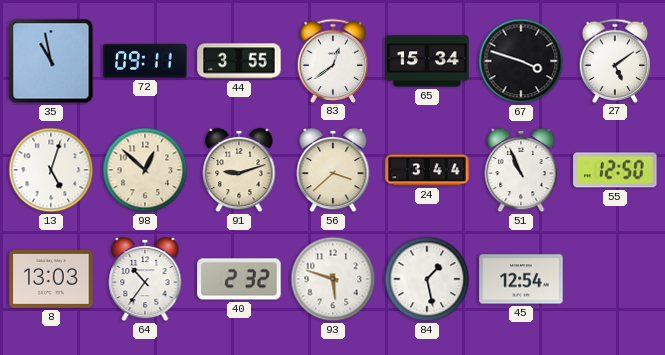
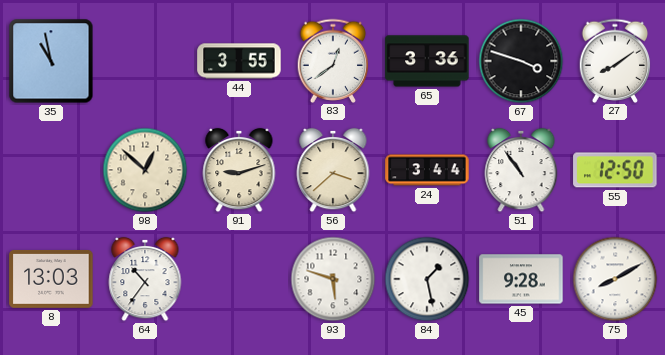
72: 09:11 -> none
65: 15:34 -> 3:36
27: 5:09 -> 8:09
13: 5:03 -> none
51: 10:56 -> 10:54
40: 2:32 -> none
45: 12:54 -> 9:28
75: none -> 8:10
